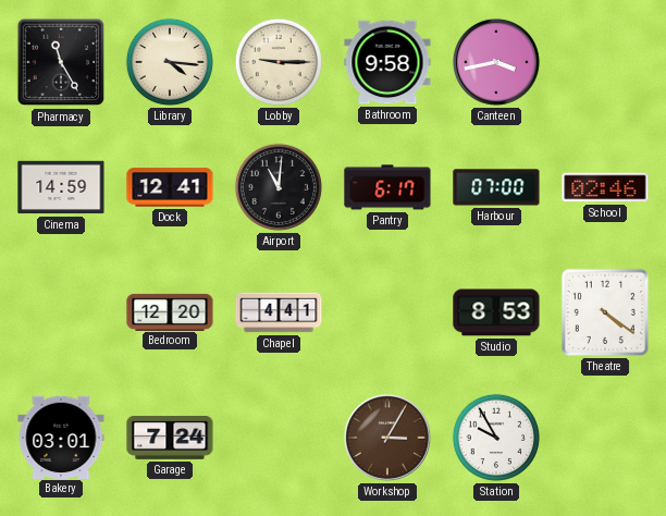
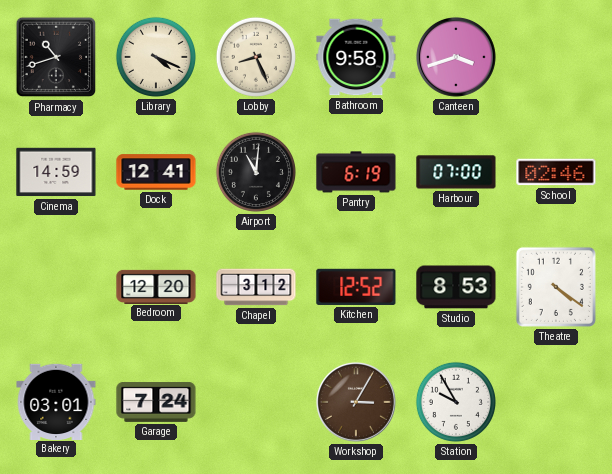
Pharmacy: 11:25 -> 10:42
Library: 4:16 -> 4:19
Lobby: 9:15 -> 8:26
Canteen: 3:43 -> 3:42
Pantry: 6:17 -> 6:19
Chapel: 4:41 -> 3:12
Kitchen: none -> 12:52
